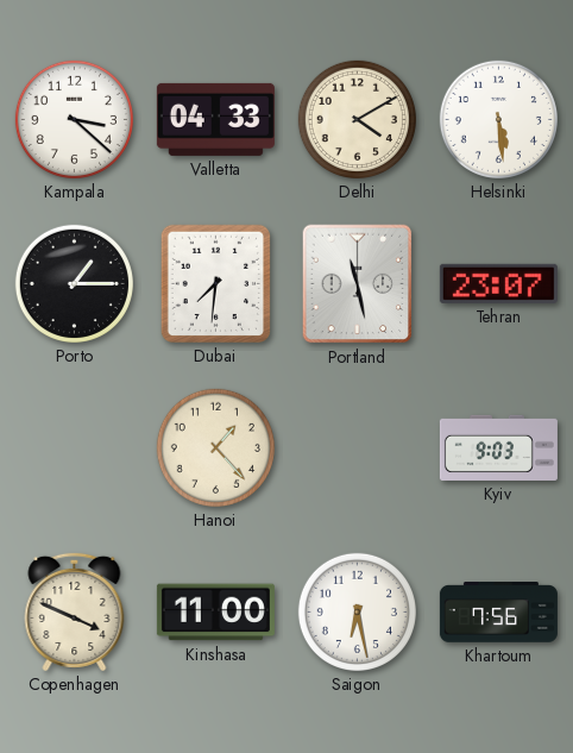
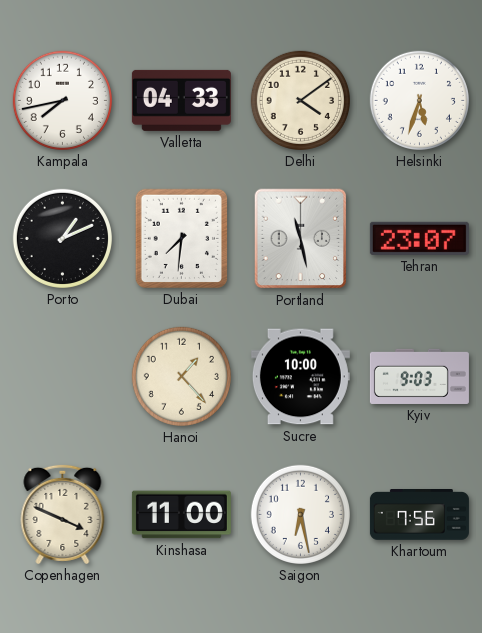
Kampala: 3:22 -> 7:43
Delhi: 4:10 -> 4:09
Helsinki: 5:29 -> 5:33
Porto: 1:15 -> 1:11
Sucre: none -> 10:00
